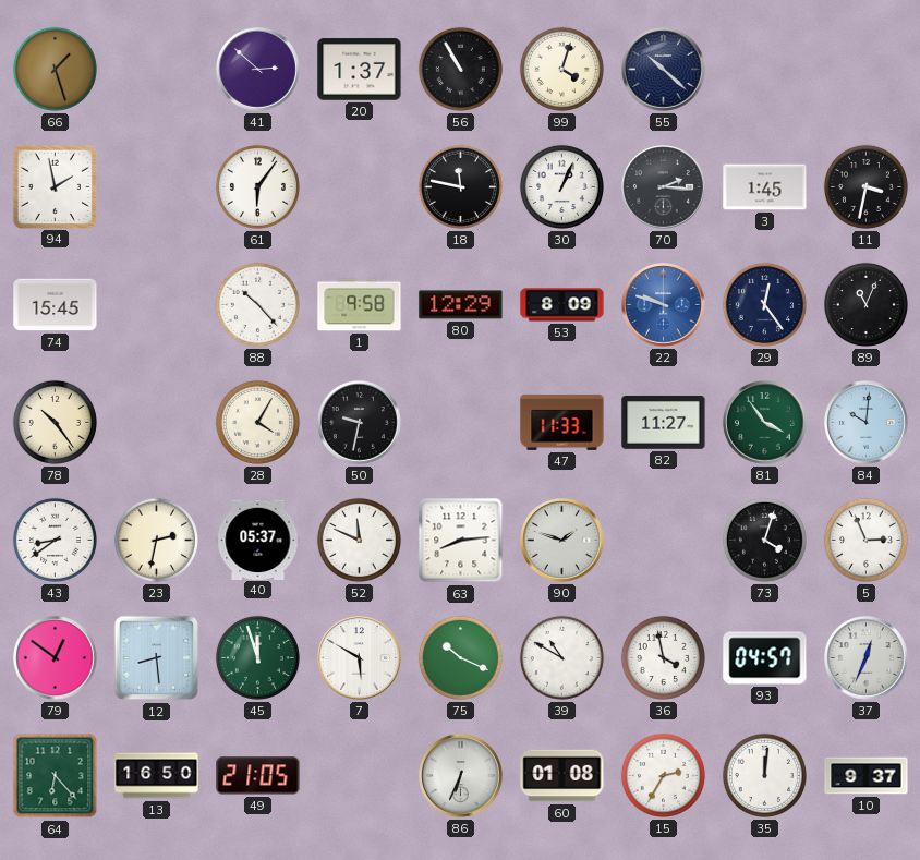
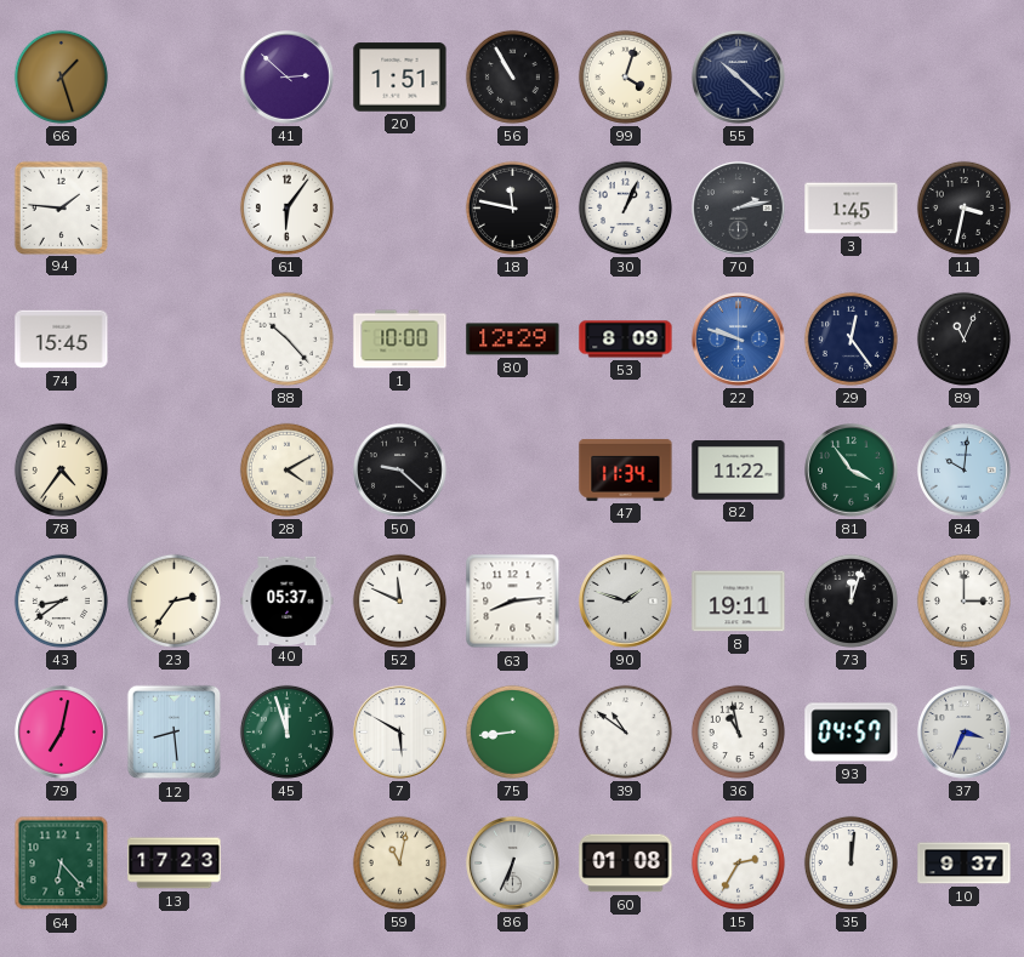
20: 1:37 -> 1:51
94: 1:58 -> 1:46
70: 2:16 -> 2:13
1: 9:58 -> 10:00
78: 10:24 -> 4:36
28: 4:05 -> 4:10
50: 9:32 -> 9:22
47: 11:33 -> 11:34
82: 11:27 -> 11:22
23: 2:32 -> 2:36
8: none -> 19:11
73: 4:03 -> 12:03
5: 2:56 -> 3:00
79: 12:51 -> 7:02
75: 10:19 -> 8:44
39: 10:50 -> 10:51
36: 3:58 -> 10:58
37: 12:34 -> 3:34
13: 16:50 -> 17:23
49: 21:05 -> none
59: none -> 11:02
